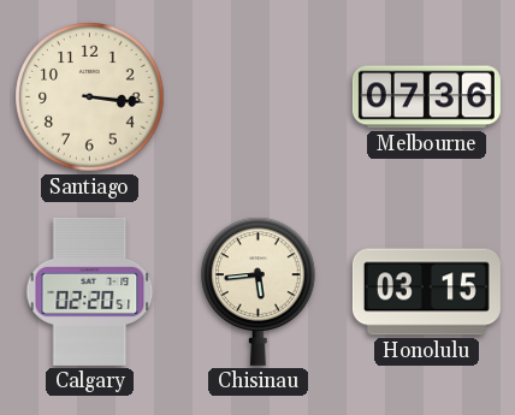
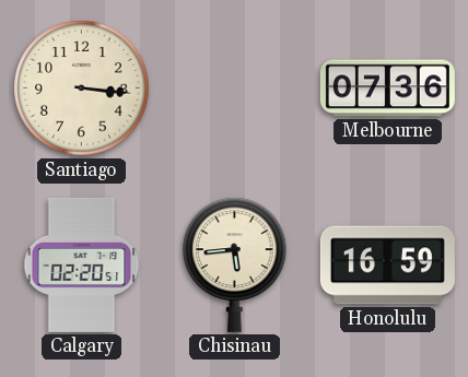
Honolulu: 03:15 -> 16:59
